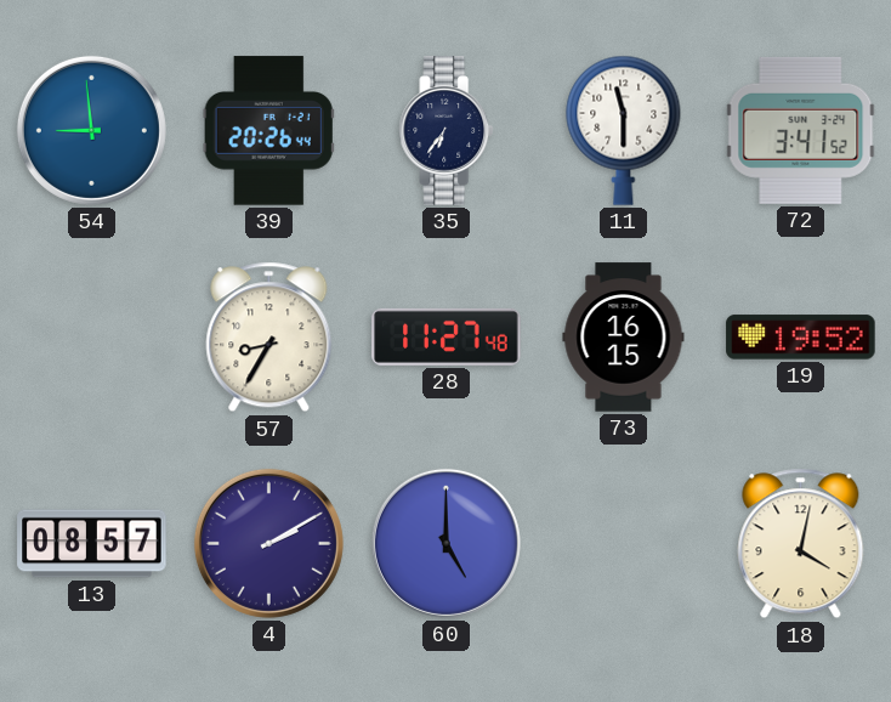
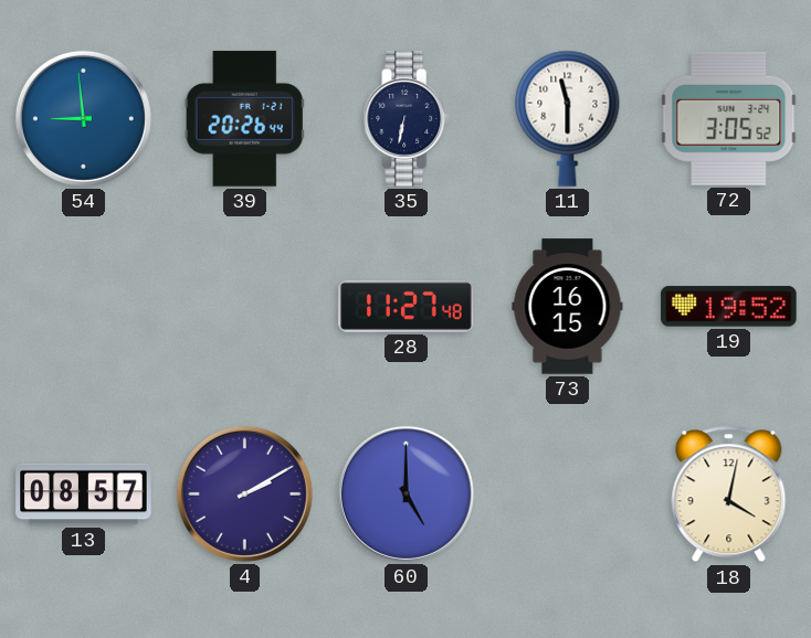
35: 6:36 -> 6:32
72: 3:41 -> 3:05
57: 8:35 -> none
